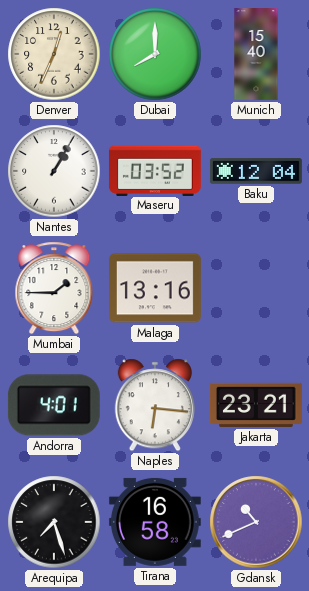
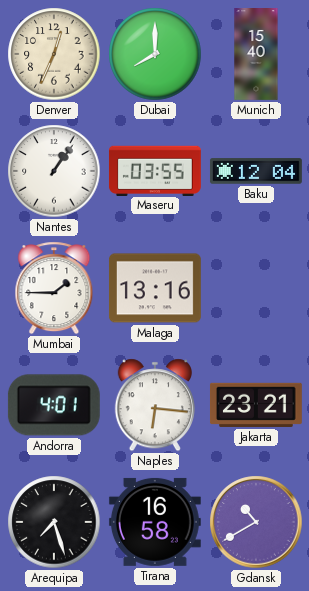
Nantes: 1:05 -> 1:06
Maseru: 03:52 -> 03:55
Gdansk: 10:41 -> 10:40
